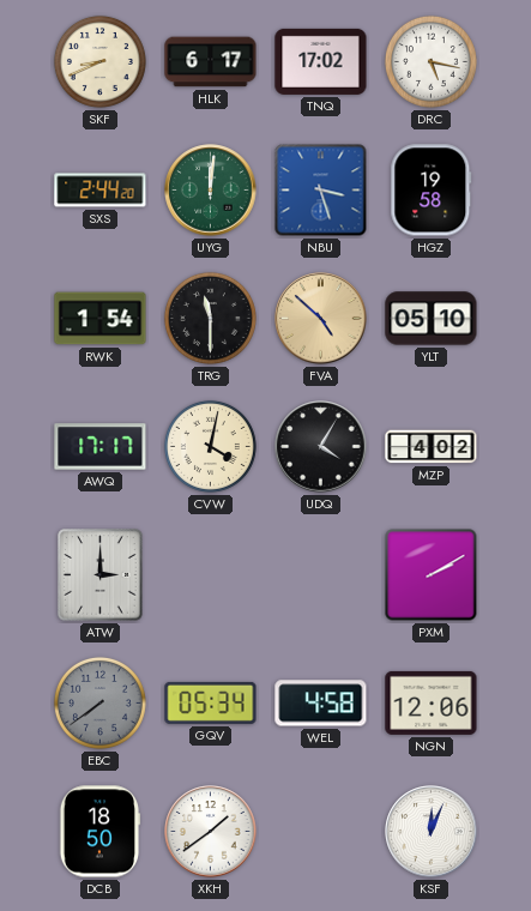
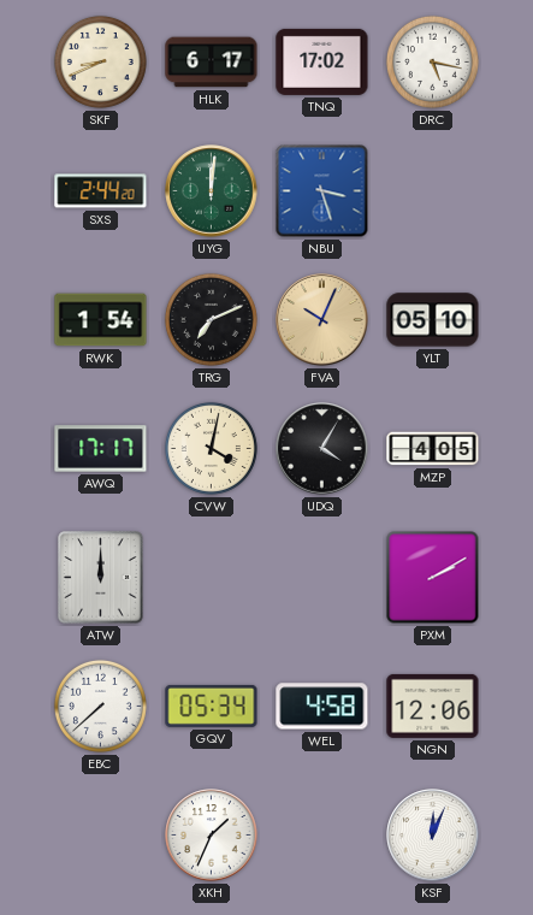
HGZ: 19:58 -> none
TRG: 11:30 -> 7:11
FVA: 4:52 -> 10:04
MZP: 4:02 -> 4:05
ATW: 3:00 -> 12:00
EBC: 7:39 -> 7:38
EBC dial: grey -> white
DCB: 18:50 -> none
XKH: 1:39 -> 1:34
